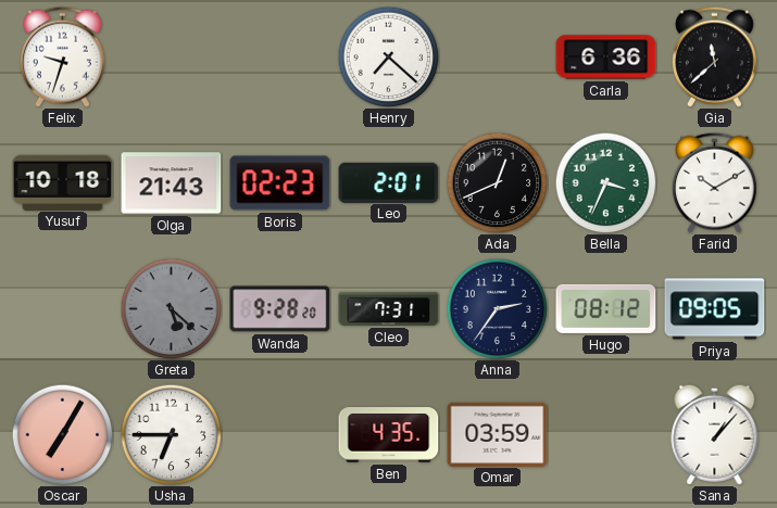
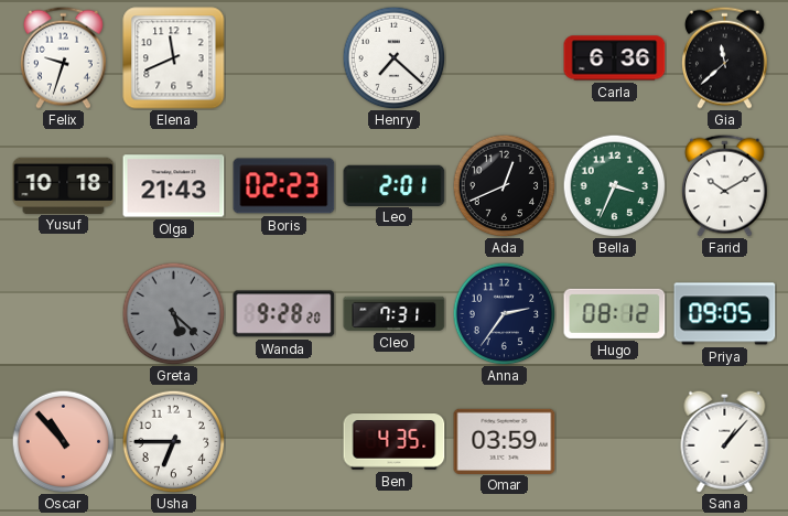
Elena: none -> 11:41
Oscar: 7:05 -> 10:53
